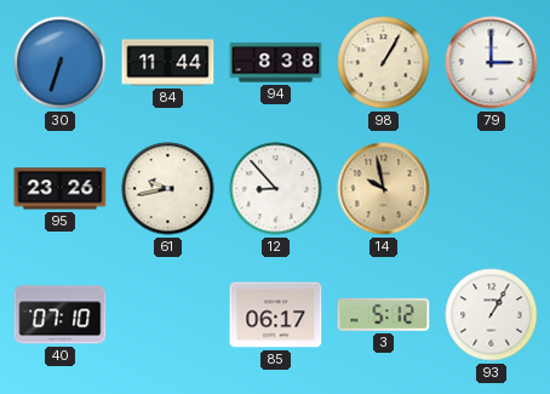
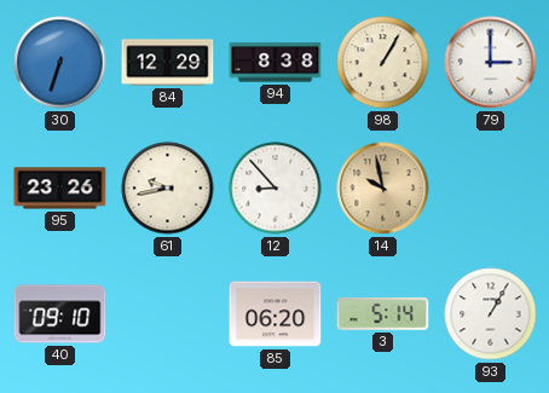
84: 11:44 -> 12:29
40: 07:10 -> 09:10
85: 06:17 -> 06:20
3: 5:12 -> 5:14
